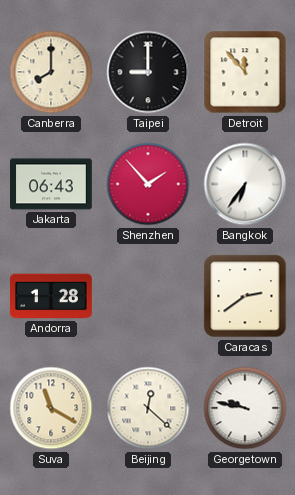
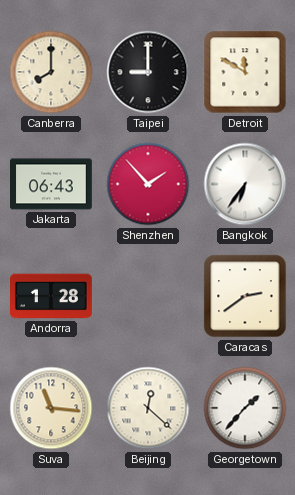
Detroit: 11:53 -> 11:50
Suva: 11:20 -> 11:16
Georgetown: 9:47 -> 1:37
